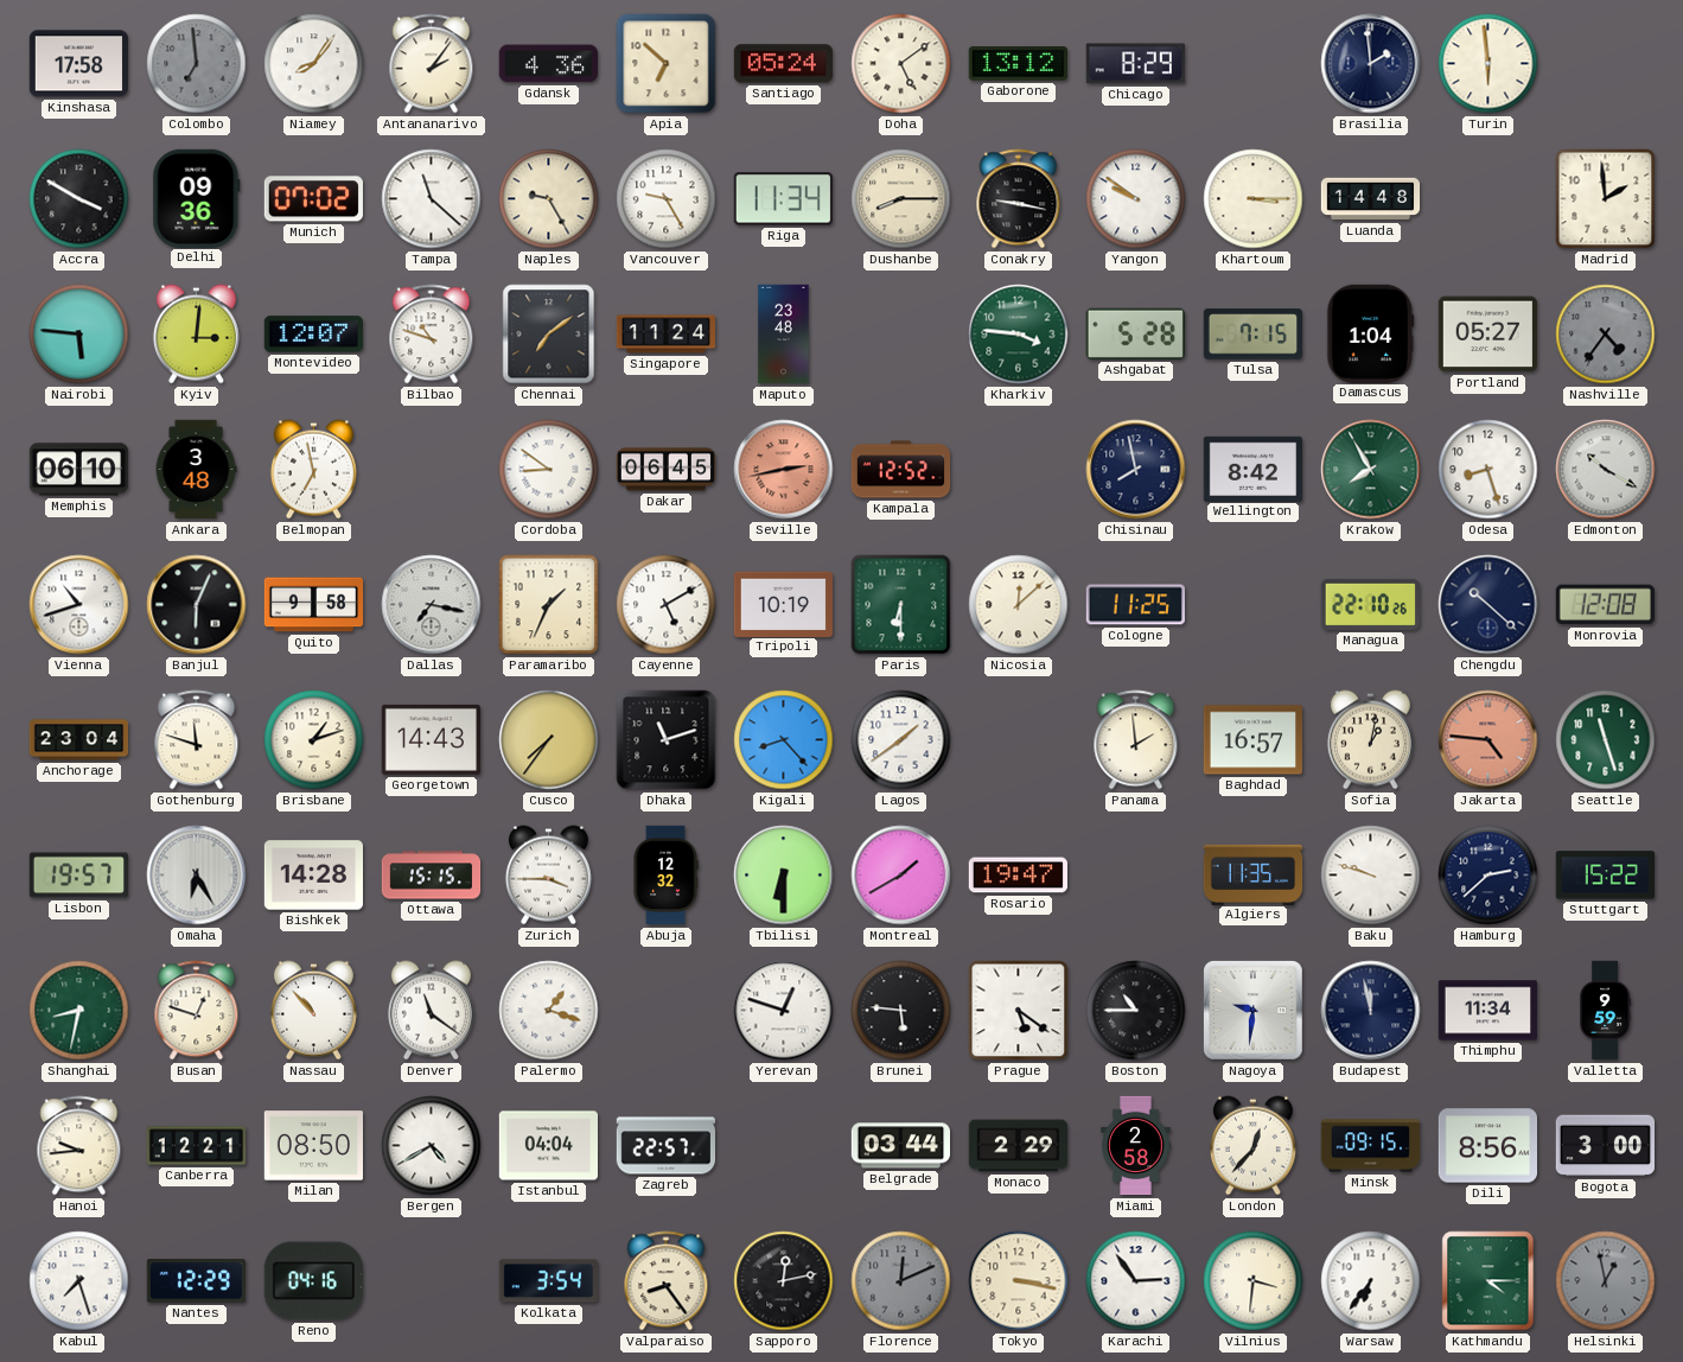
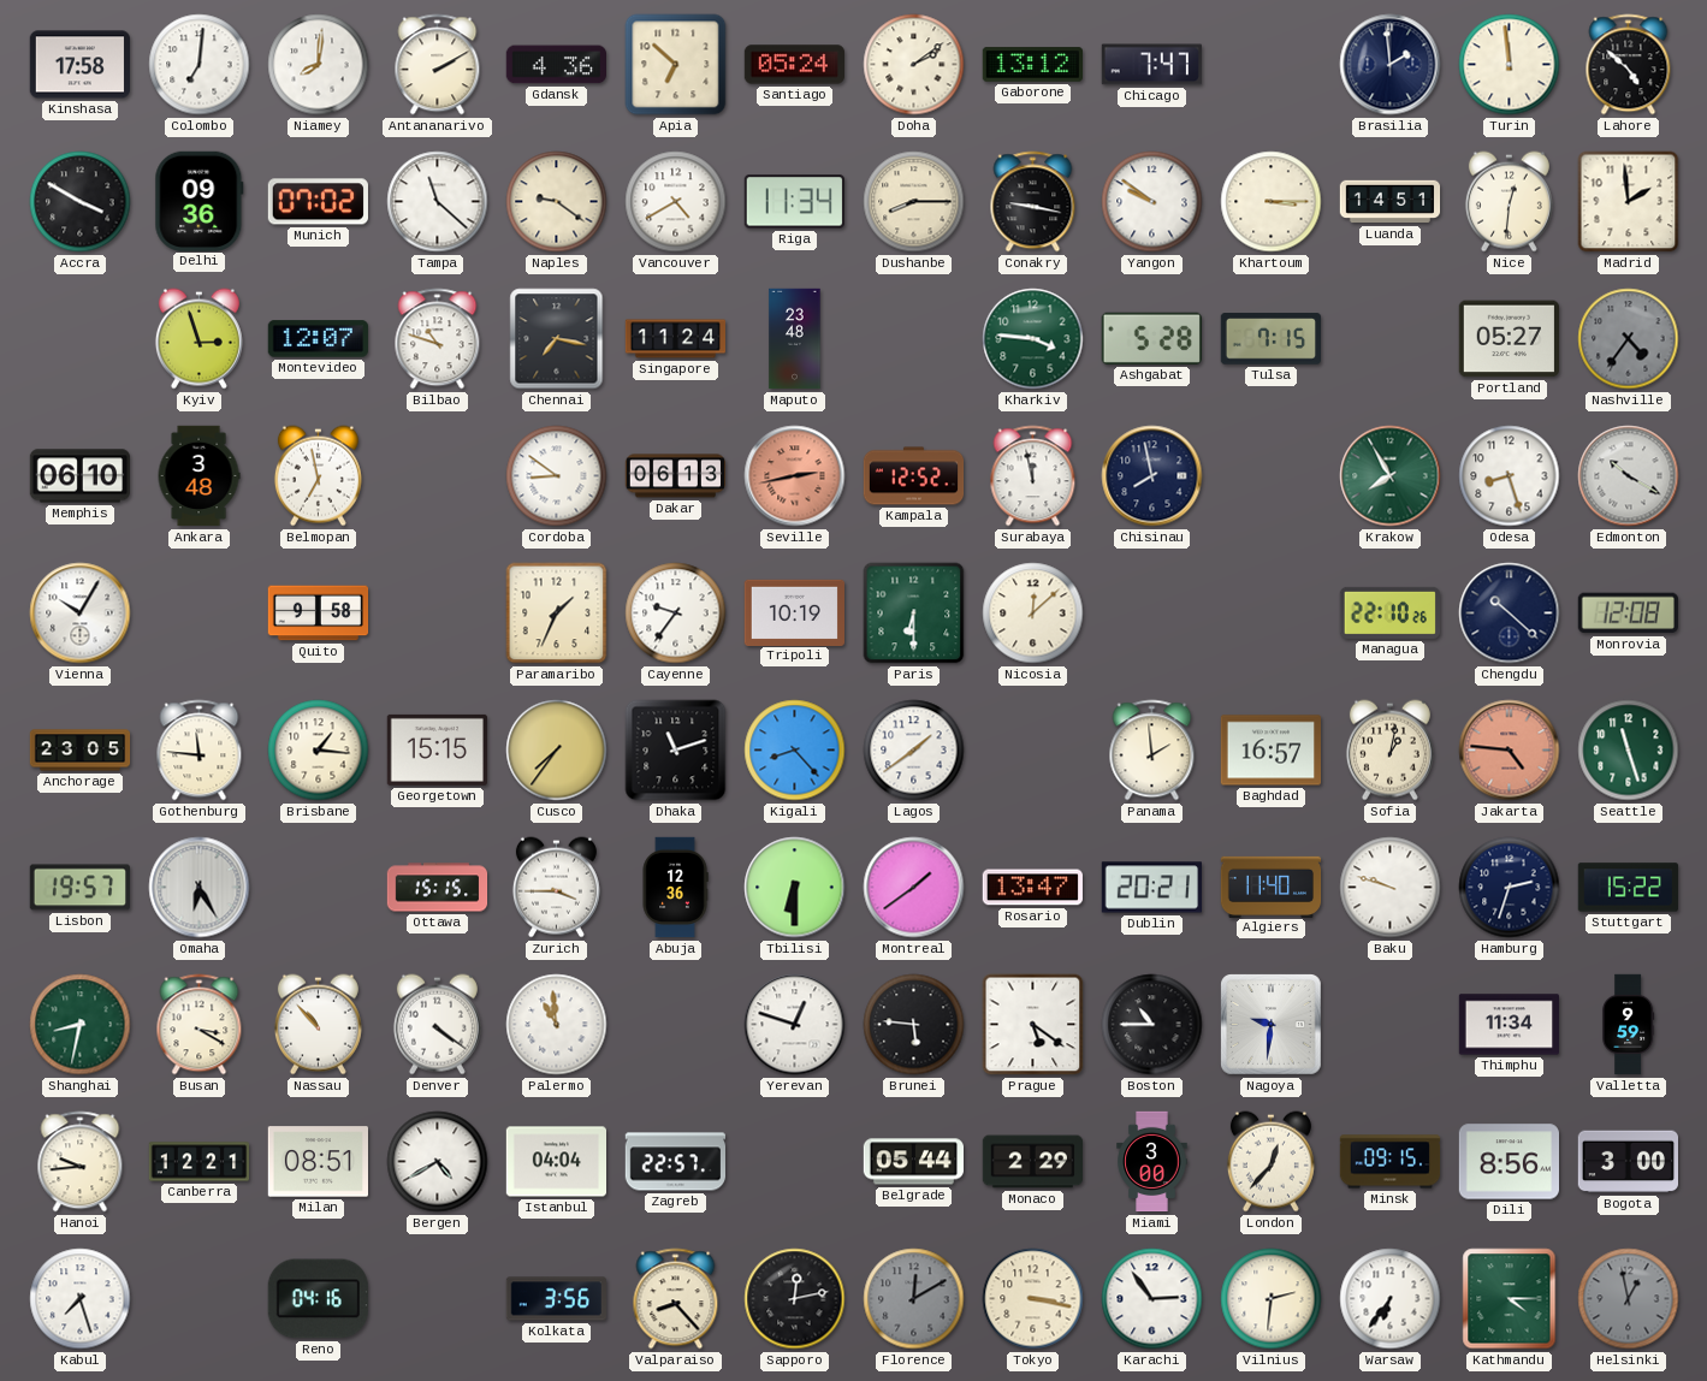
Colombo: 6:59 -> 7:01
Colombo dial: grey -> white
Niamey: 8:06 -> 8:01
Antananarivo: 2:06 -> 2:10
Doha: 5:09 -> 2:09
Chicago: 8:29 -> 7:47
Turin: 5:59 -> 11:59
Lahore: none -> 4:52
Naples: 9:25 -> 9:21
Vancouver: 9:25 -> 4:40
Luanda: 14:48 -> 14:51
Nice: none -> 12:31
Nairobi: 5:46 -> none
Kyiv: 3:01 -> 2:57
Chennai: 7:09 -> 7:17
Damascus: 1:04 -> none
Dakar: 06:45 -> 06:13
Surabaya: none -> 11:58
Wellington: 8:42 -> none
Vienna: 10:42 -> 10:05
Banjul: 6:04 -> none
Dallas: 7:17 -> none
Cayenne: 5:10 -> 9:36
Cologne: 11:25 -> none
Anchorage: 23:04 -> 23:05
Gothenburg: 11:48 -> 11:46
Brisbane: 1:12 -> 1:16
Georgetown: 14:43 -> 15:15
Bishkek: 14:28 -> none
Abuja: 12:32 -> 12:36
Montreal: 1:40 -> 1:39
Rosario: 19:47 -> 13:47
Dublin: none -> 20:21
Algiers: 11:35 -> 11:40
Hamburg: 2:38 -> 2:33
Busan: 12:48 -> 3:20
Denver: 11:21 -> 4:21
Palermo: 1:18 -> 10:59
Budapest: 11:58 -> none
Milan: 08:50 -> 08:51
Belgrade: 03:44 -> 05:44
Miami: 2:58 -> 3:00
Nantes: 12:29 -> none
Kolkata: 3:54 -> 3:56
Valparaiso: 8:24 -> 8:23
Florence: 12:11 -> 12:10
Vilnius: 3:31 -> 2:31
